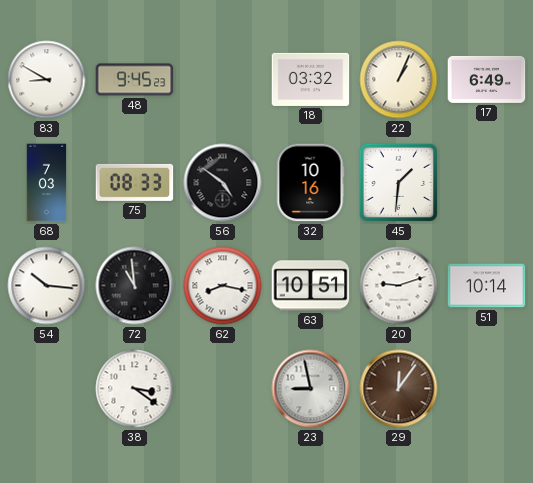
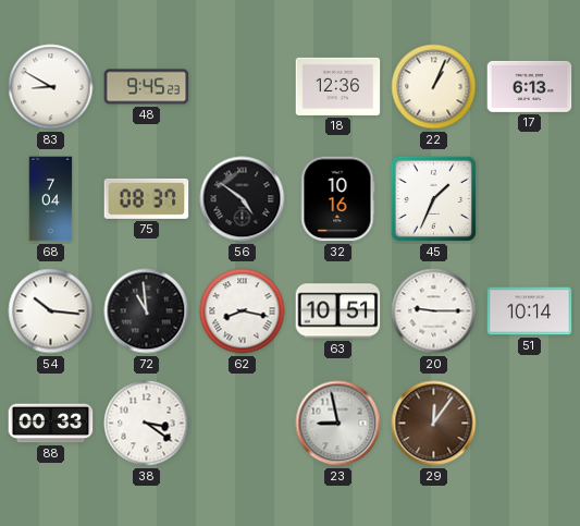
18: 03:32 -> 12:36
17: 6:49 -> 6:13
68: 7:03 -> 7:04
75: 08:33 -> 08:37
45: 1:31 -> 1:34
20: 9:12 -> 9:15
88: none -> 00:33
